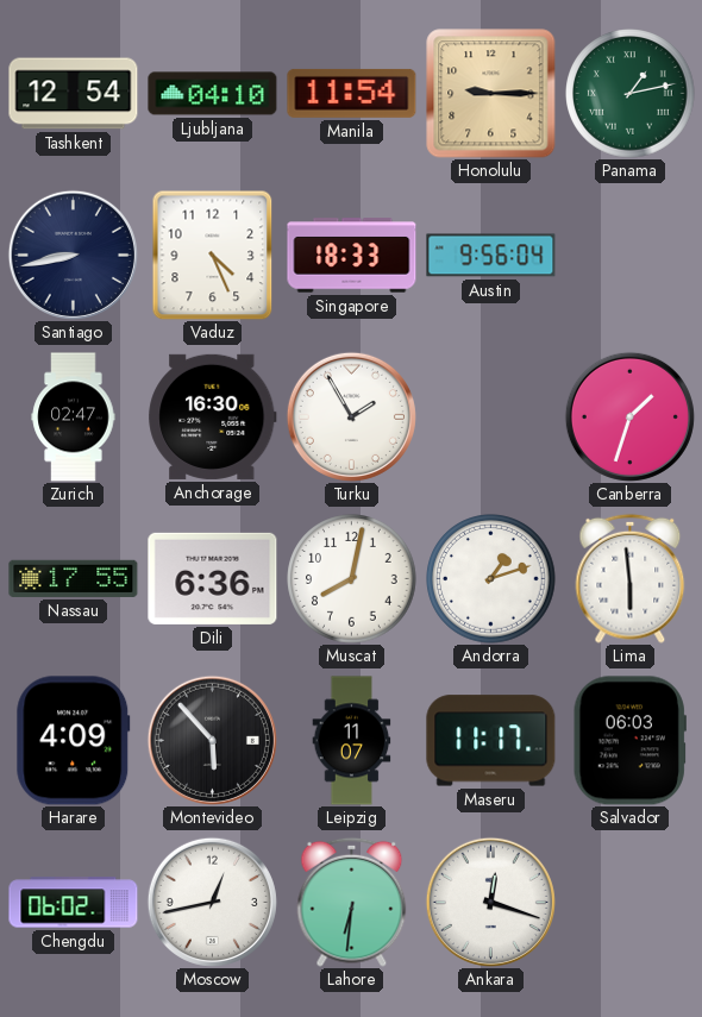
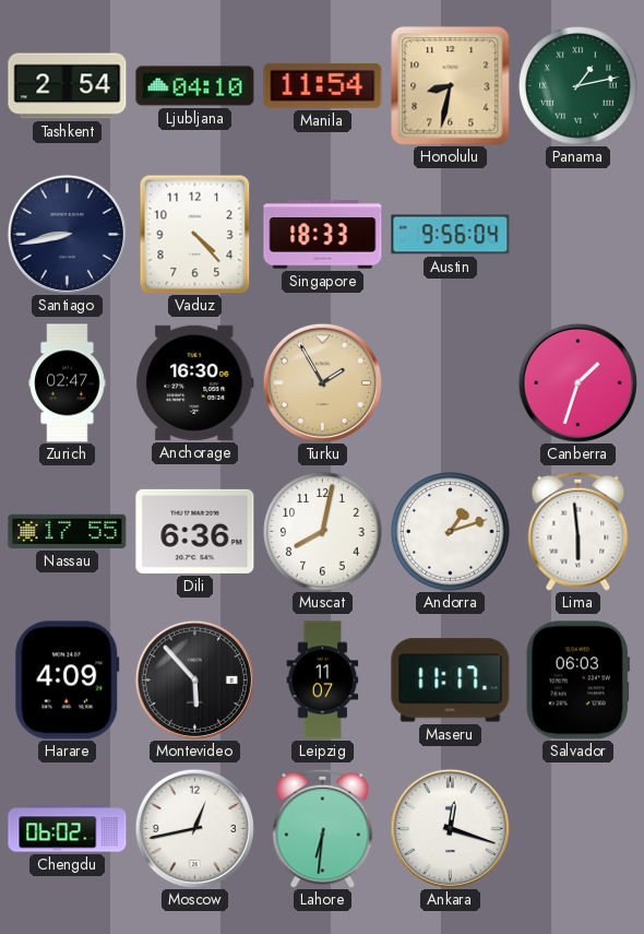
Tashkent: 12:54 -> 2:54
Honolulu: 9:15 -> 8:32
Vaduz: 4:26 -> 4:23
Turku dial: white -> champagne
